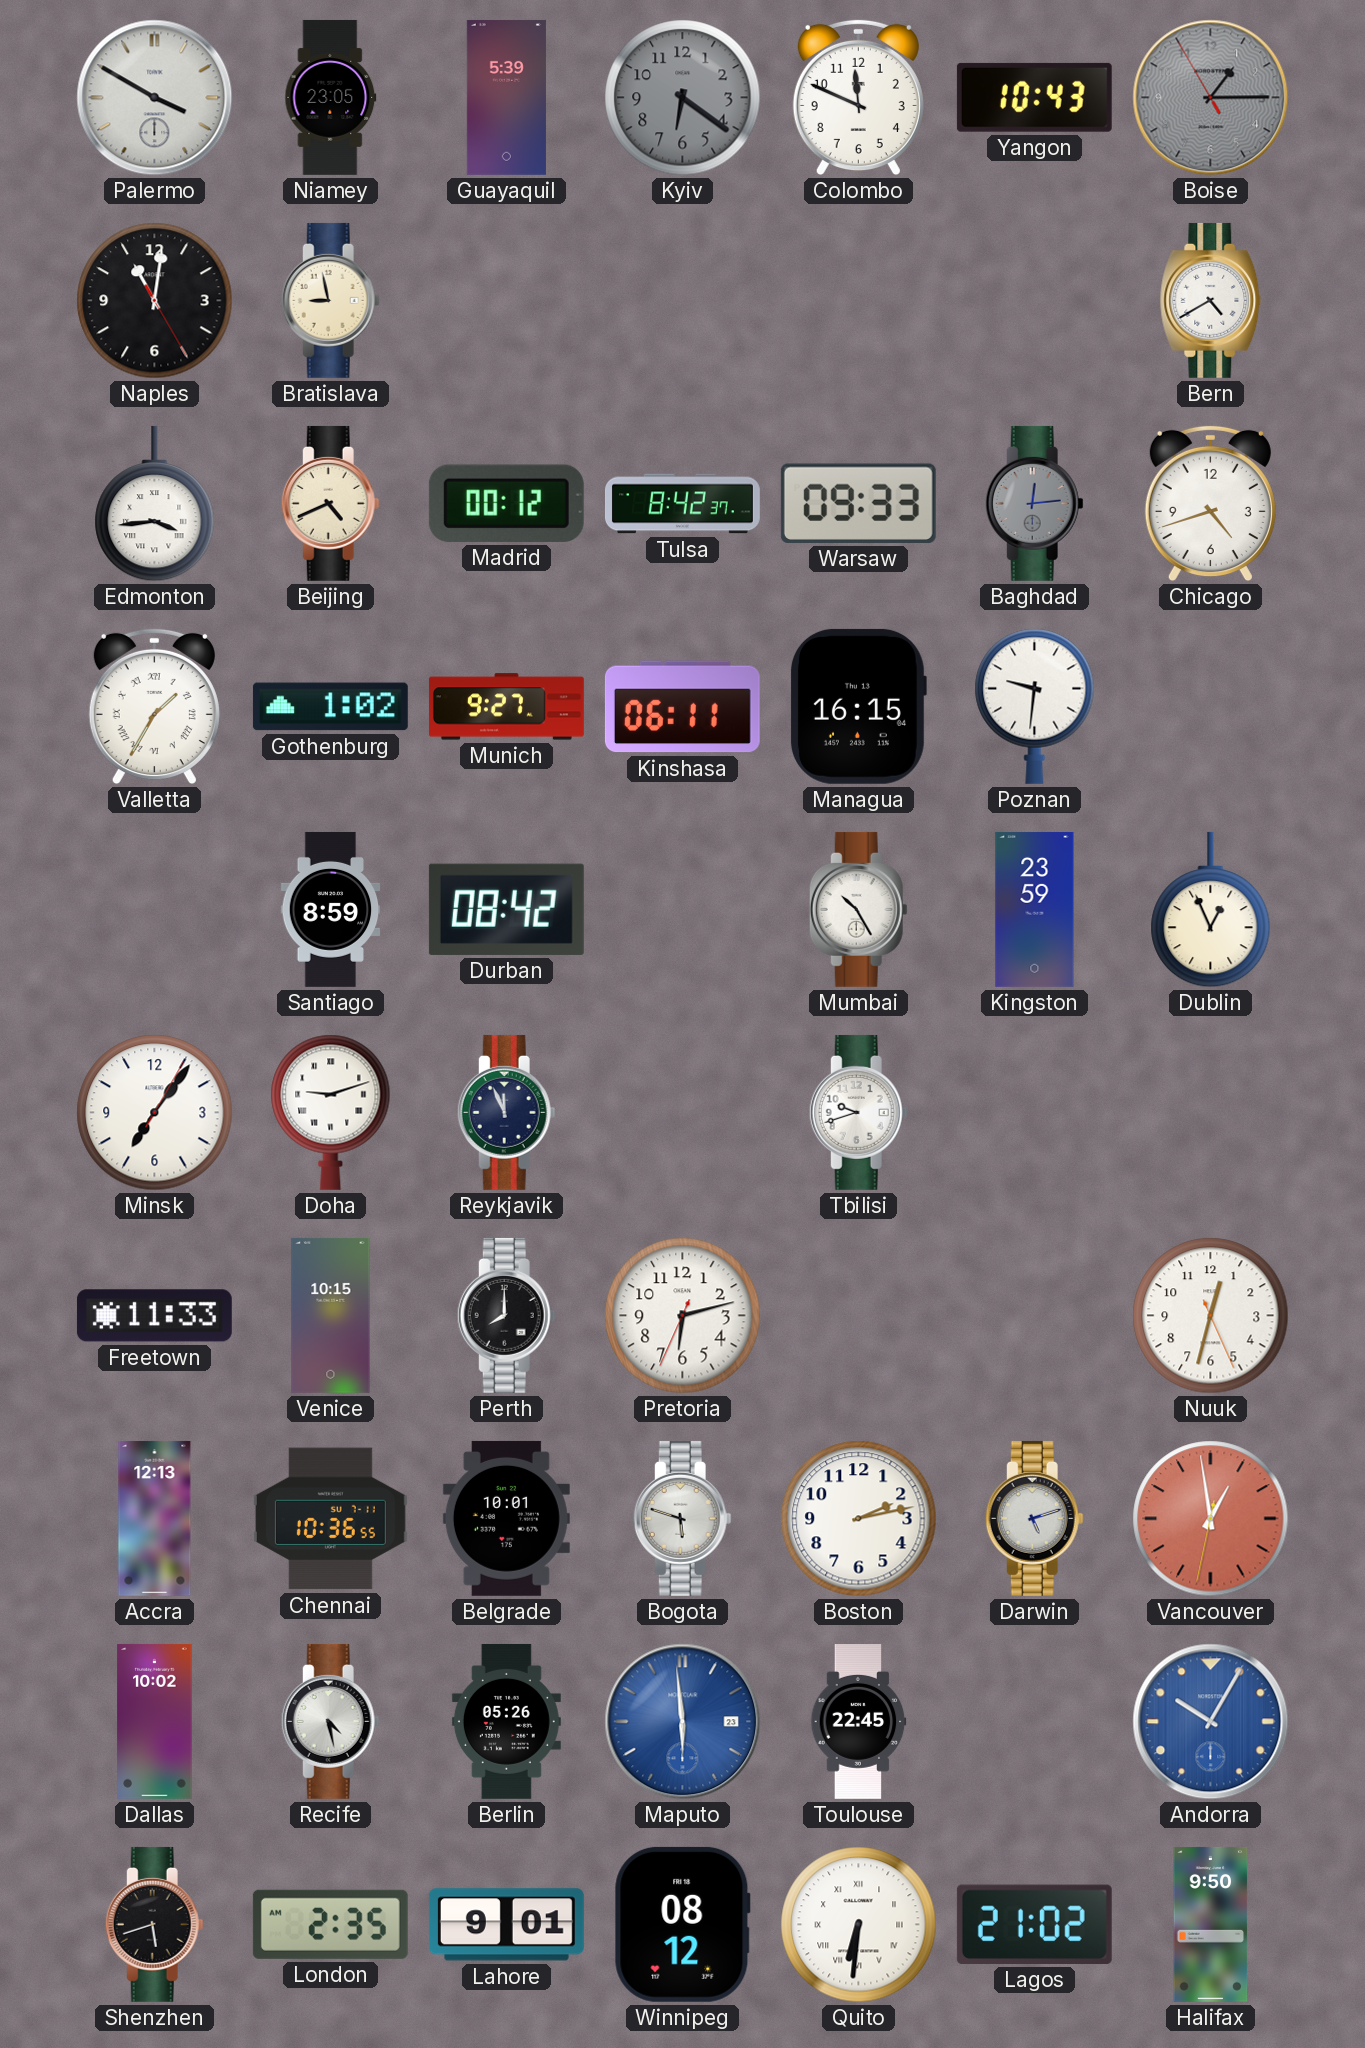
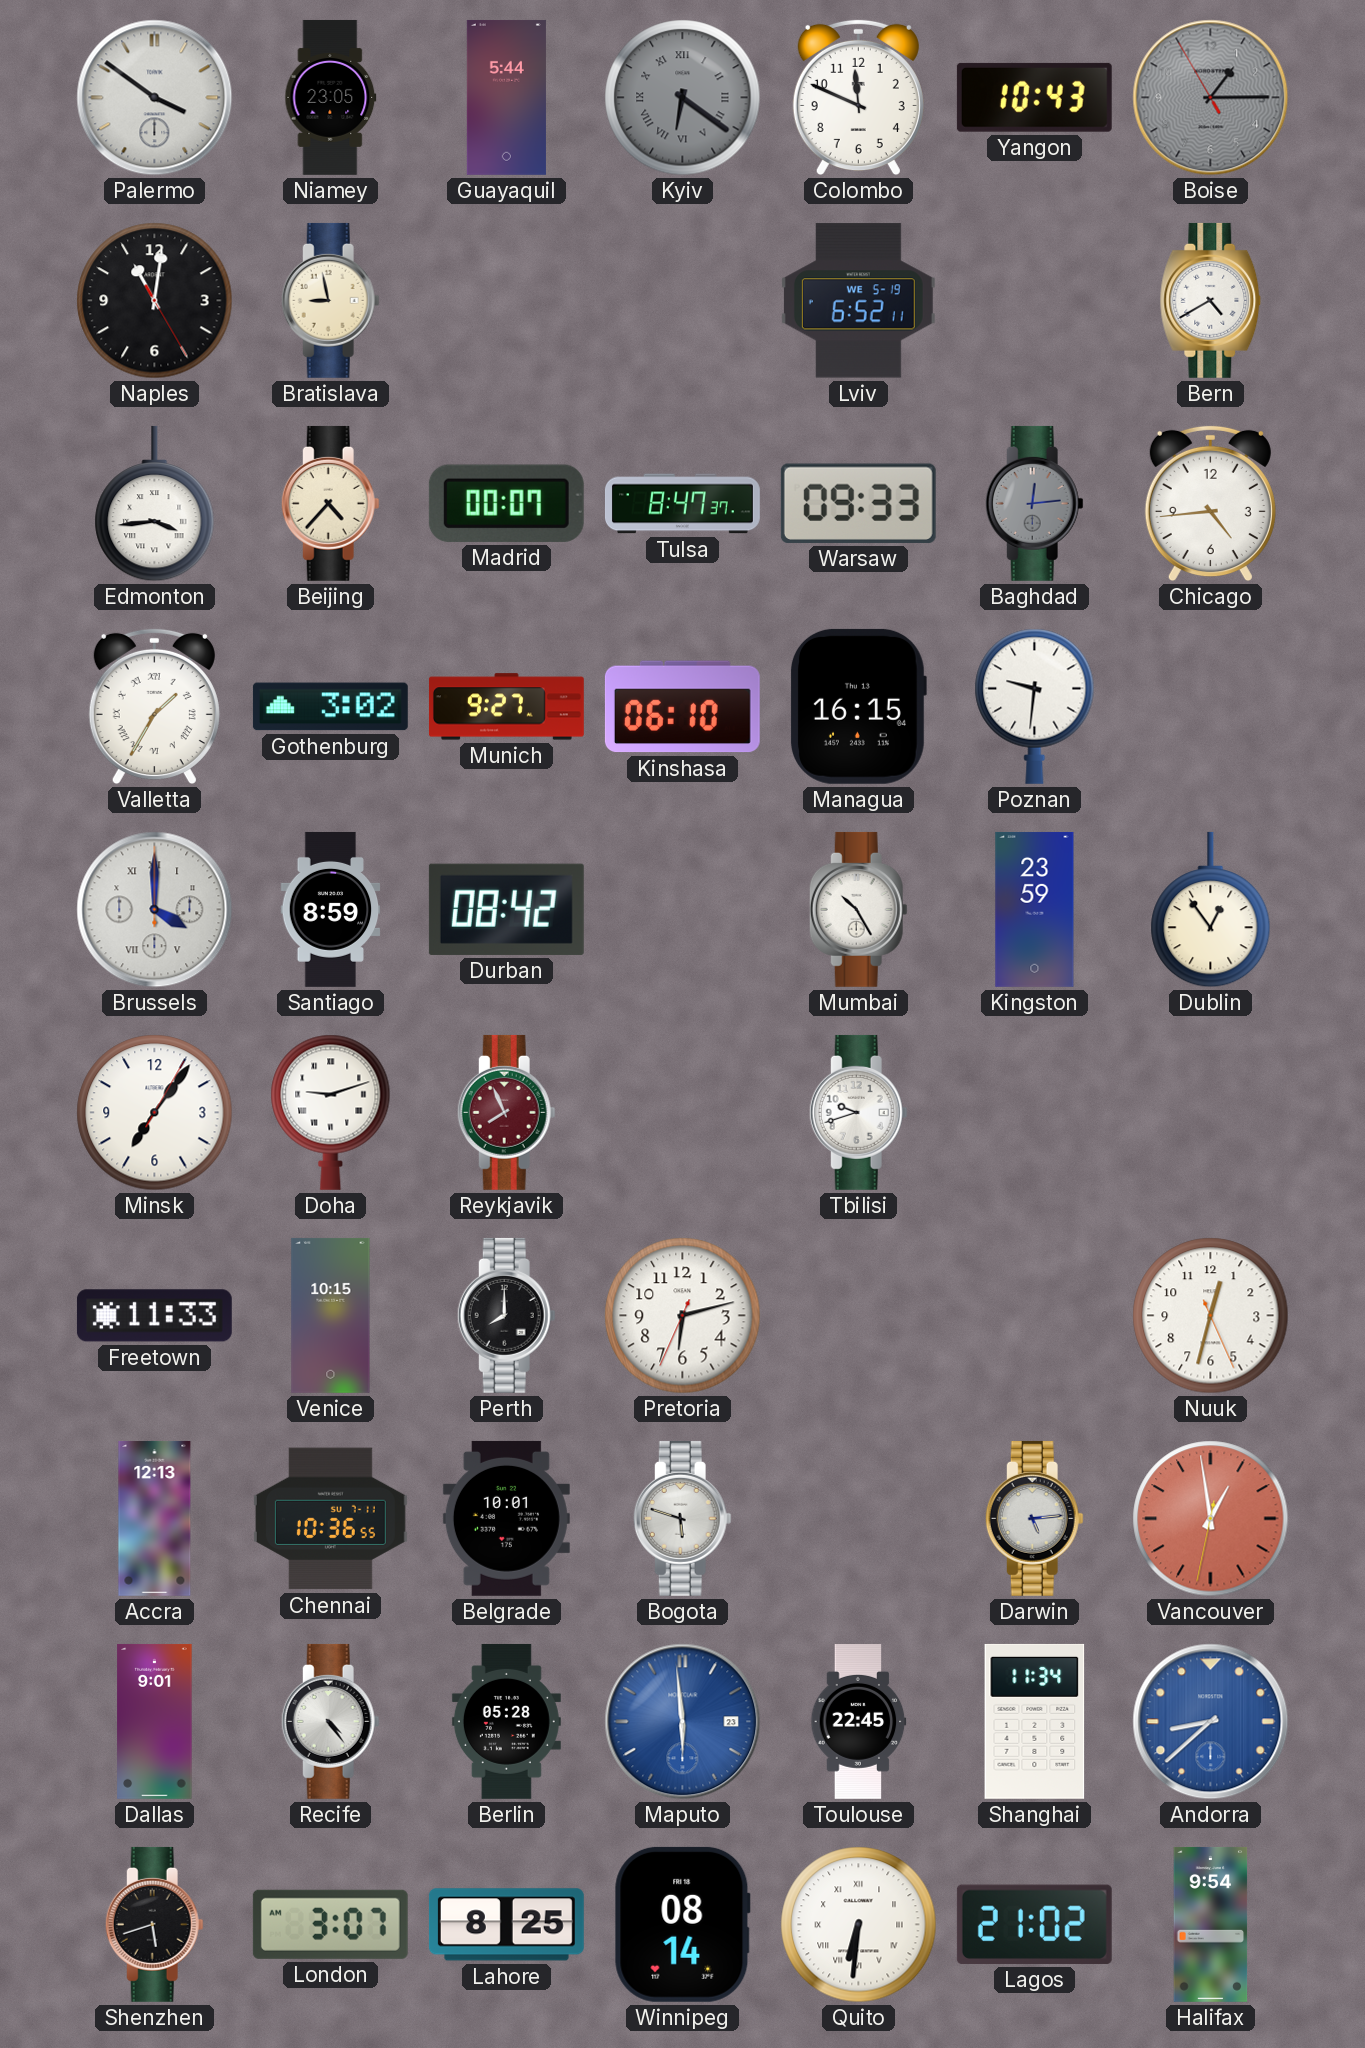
Palermo: 3:50 -> 3:51
Guayaquil: 5:39 -> 5:44
Kyiv numerals: Arabic -> Roman
Lviv: none -> 6:52
Beijing: 4:41 -> 4:37
Madrid: 00:12 -> 00:07
Tulsa: 8:42 -> 8:47
Chicago: 4:42 -> 4:44
Gothenburg: 1:02 -> 3:02
Kinshasa: 06:11 -> 06:10
Brussels: none -> 4:00
Dublin: 12:56 -> 12:54
Reykjavik: 11:56 -> 7:56
Reykjavik dial: navy -> burgundy
Boston: 2:13 -> none
Darwin: 5:12 -> 5:14
Dallas: 10:02 -> 9:01
Recife: 4:28 -> 4:24
Berlin: 05:26 -> 05:28
Shanghai: none -> 11:34
Andorra: 10:05 -> 8:38
London: 2:35 -> 3:07
Lahore: 9:01 -> 8:25
Winnipeg: 08:12 -> 08:14
Halifax: 9:50 -> 9:54
